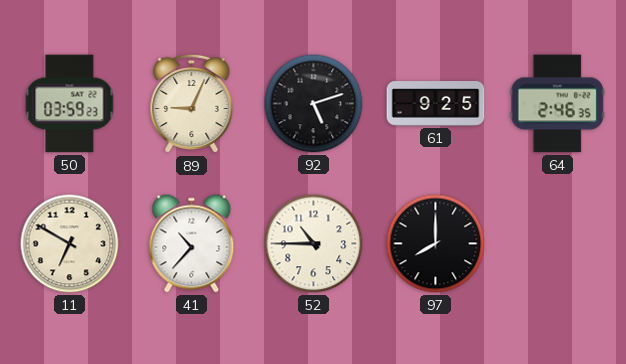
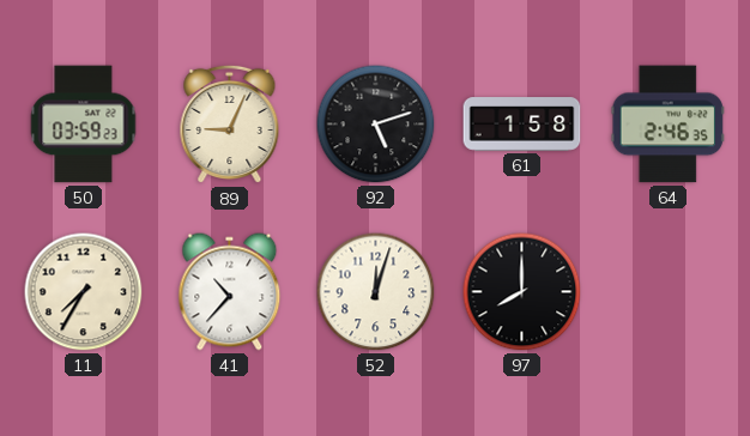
61: 9:25 -> 1:58
11: 6:50 -> 7:35
52: 10:45 -> 12:03
